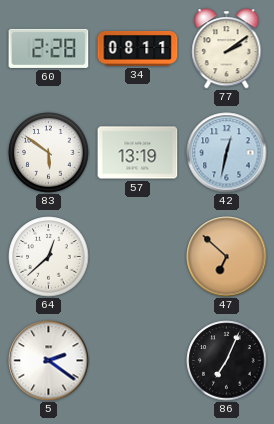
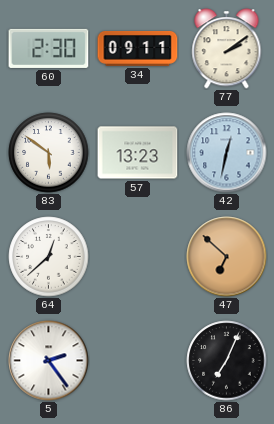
60: 2:28 -> 2:30
34: 08:11 -> 09:11
57: 13:19 -> 13:23
5: 2:21 -> 2:24
